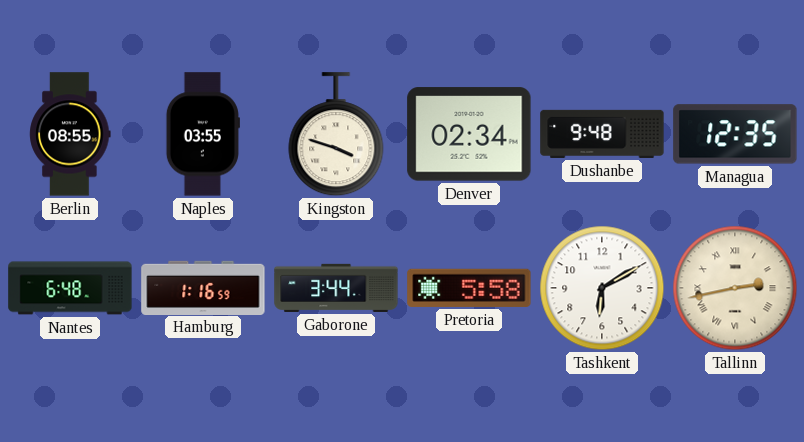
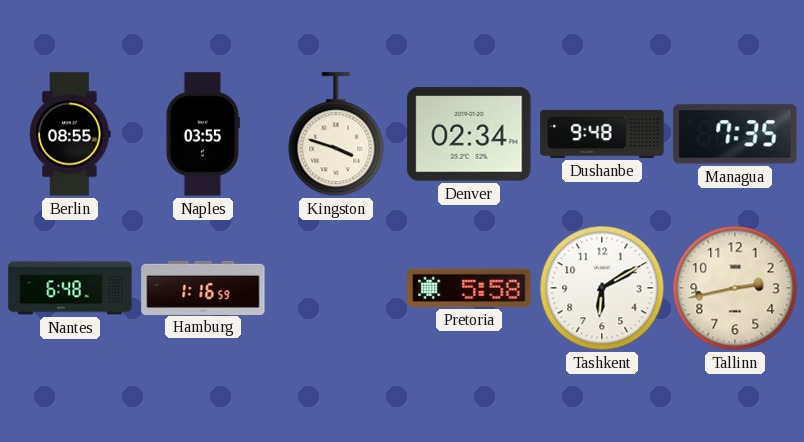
Managua: 12:35 -> 7:35
Gaborone: 3:44 -> none
Tallinn numerals: Roman -> Arabic
